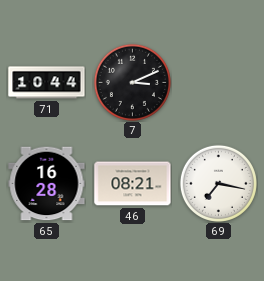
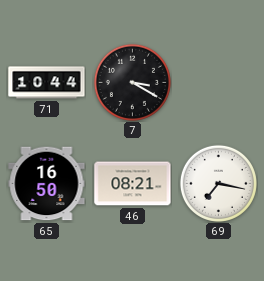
7: 3:11 -> 3:20
65: 16:28 -> 16:50
